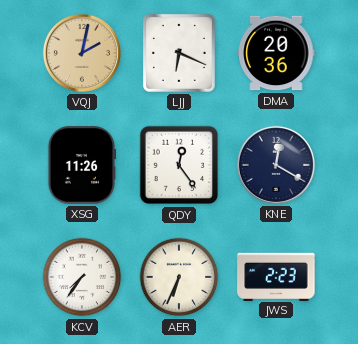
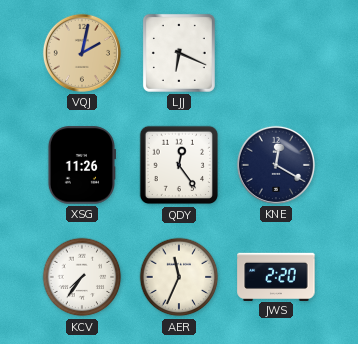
DMA: 20:36 -> none
AER: 6:34 -> 11:34
JWS: 2:23 -> 2:20
